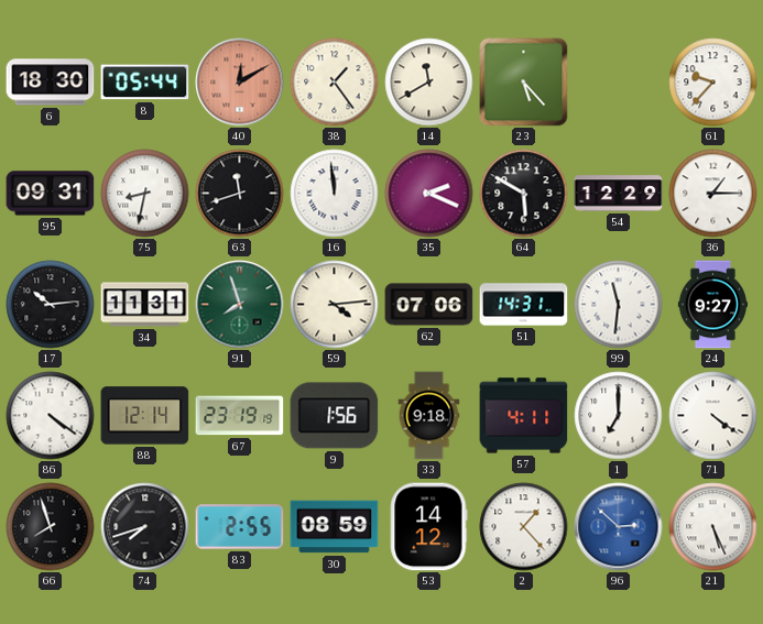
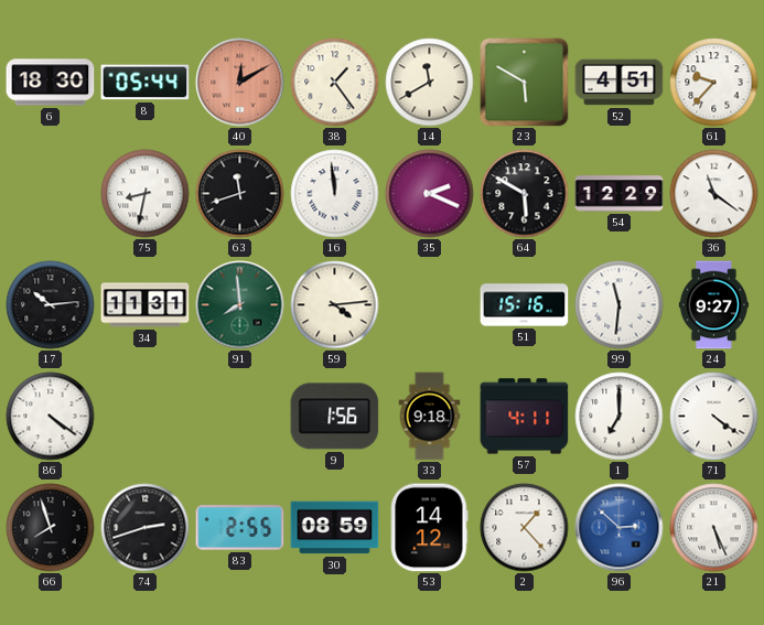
23: 5:23 -> 5:50
52: none -> 4:51
95: 09:31 -> none
36: 1:15 -> 11:21
91: 7:57 -> 7:59
62: 07:06 -> none
51: 14:31 -> 15:16
88: 12:14 -> none
67: 23:19 -> none
74: 7:42 -> 2:42
